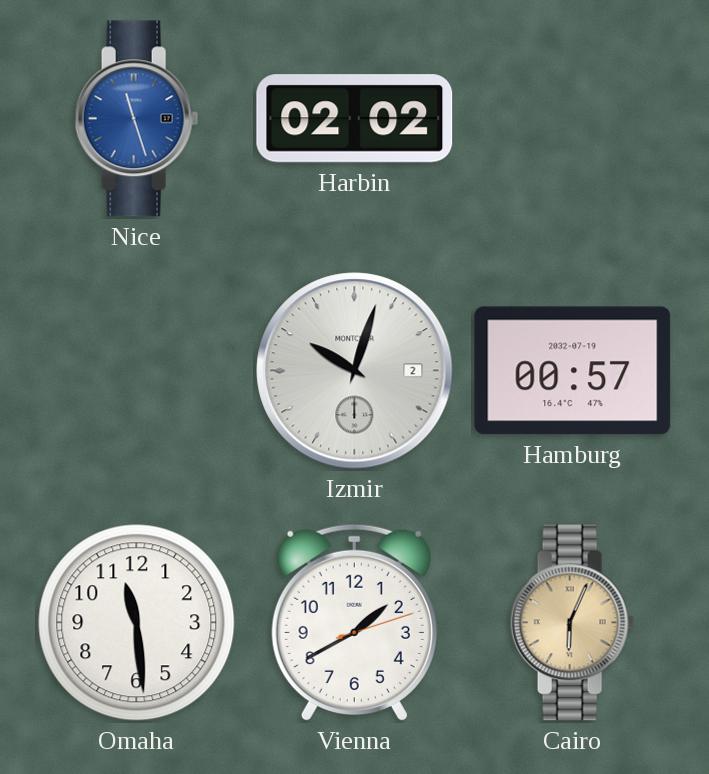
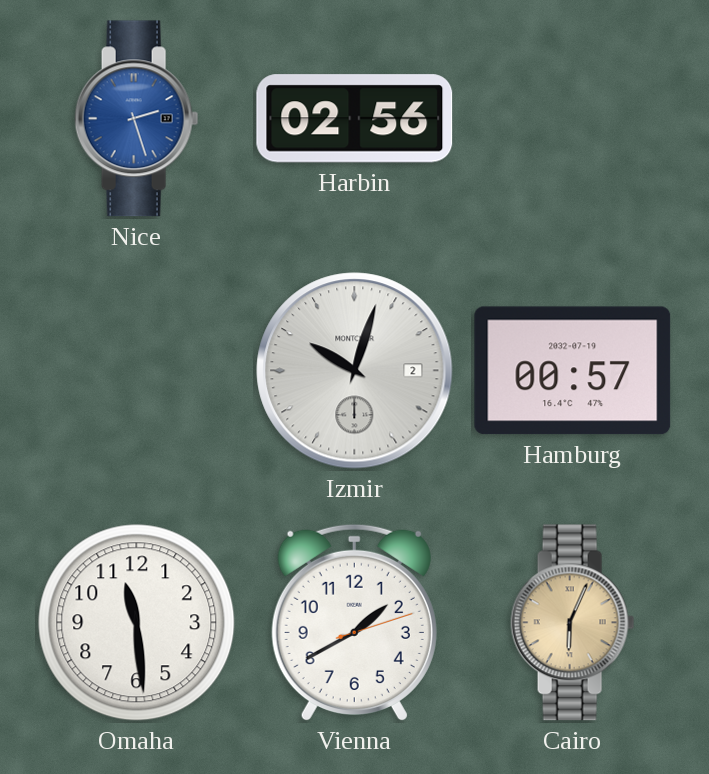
Nice: 11:27 -> 2:27
Harbin: 02:02 -> 02:56
